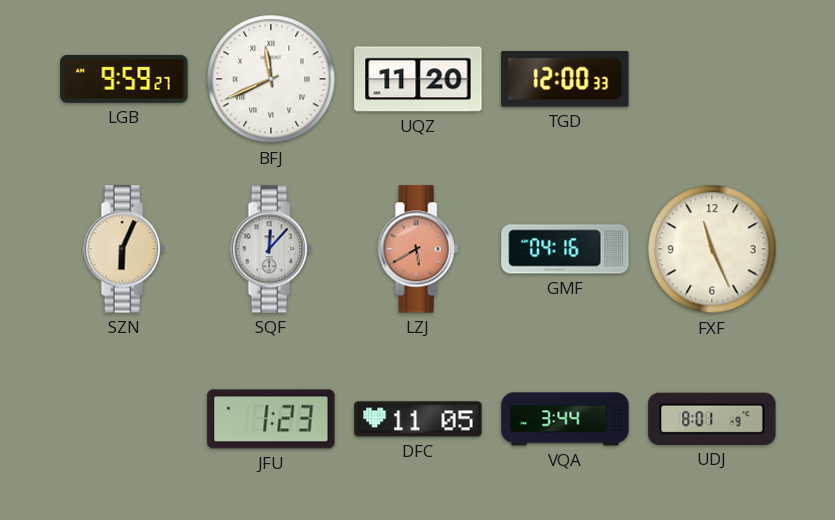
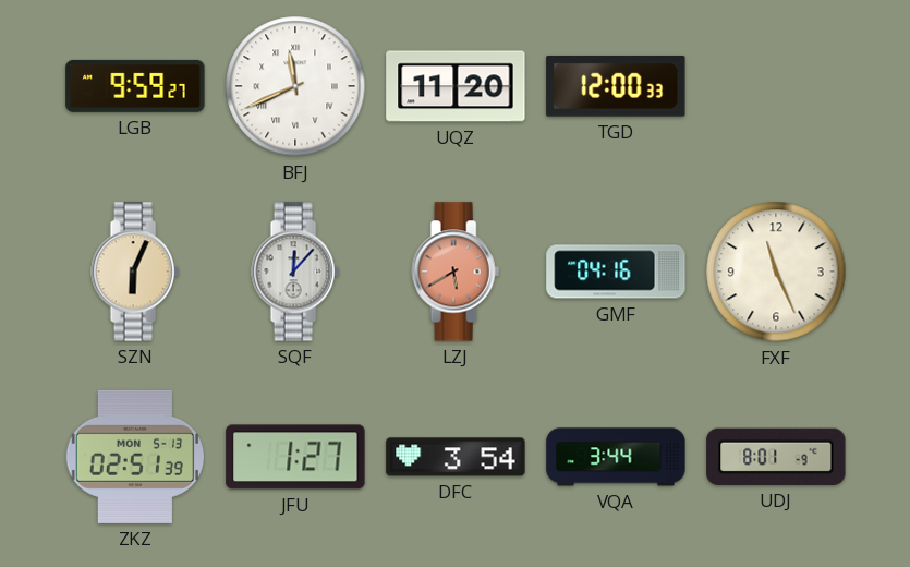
ZKZ: none -> 02:51
JFU: 1:23 -> 1:27
DFC: 11:05 -> 3:54
